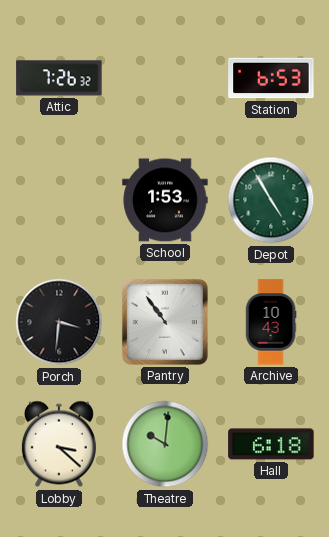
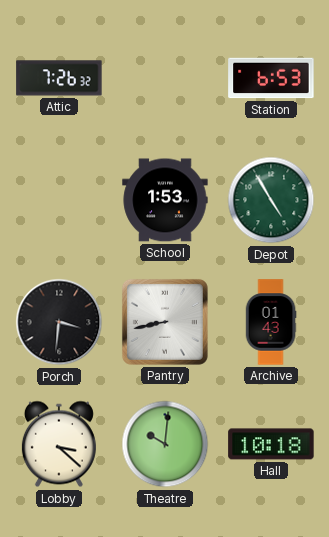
Pantry: 10:54 -> 8:43
Archive: 10:43 -> 01:43
Hall: 6:18 -> 10:18
